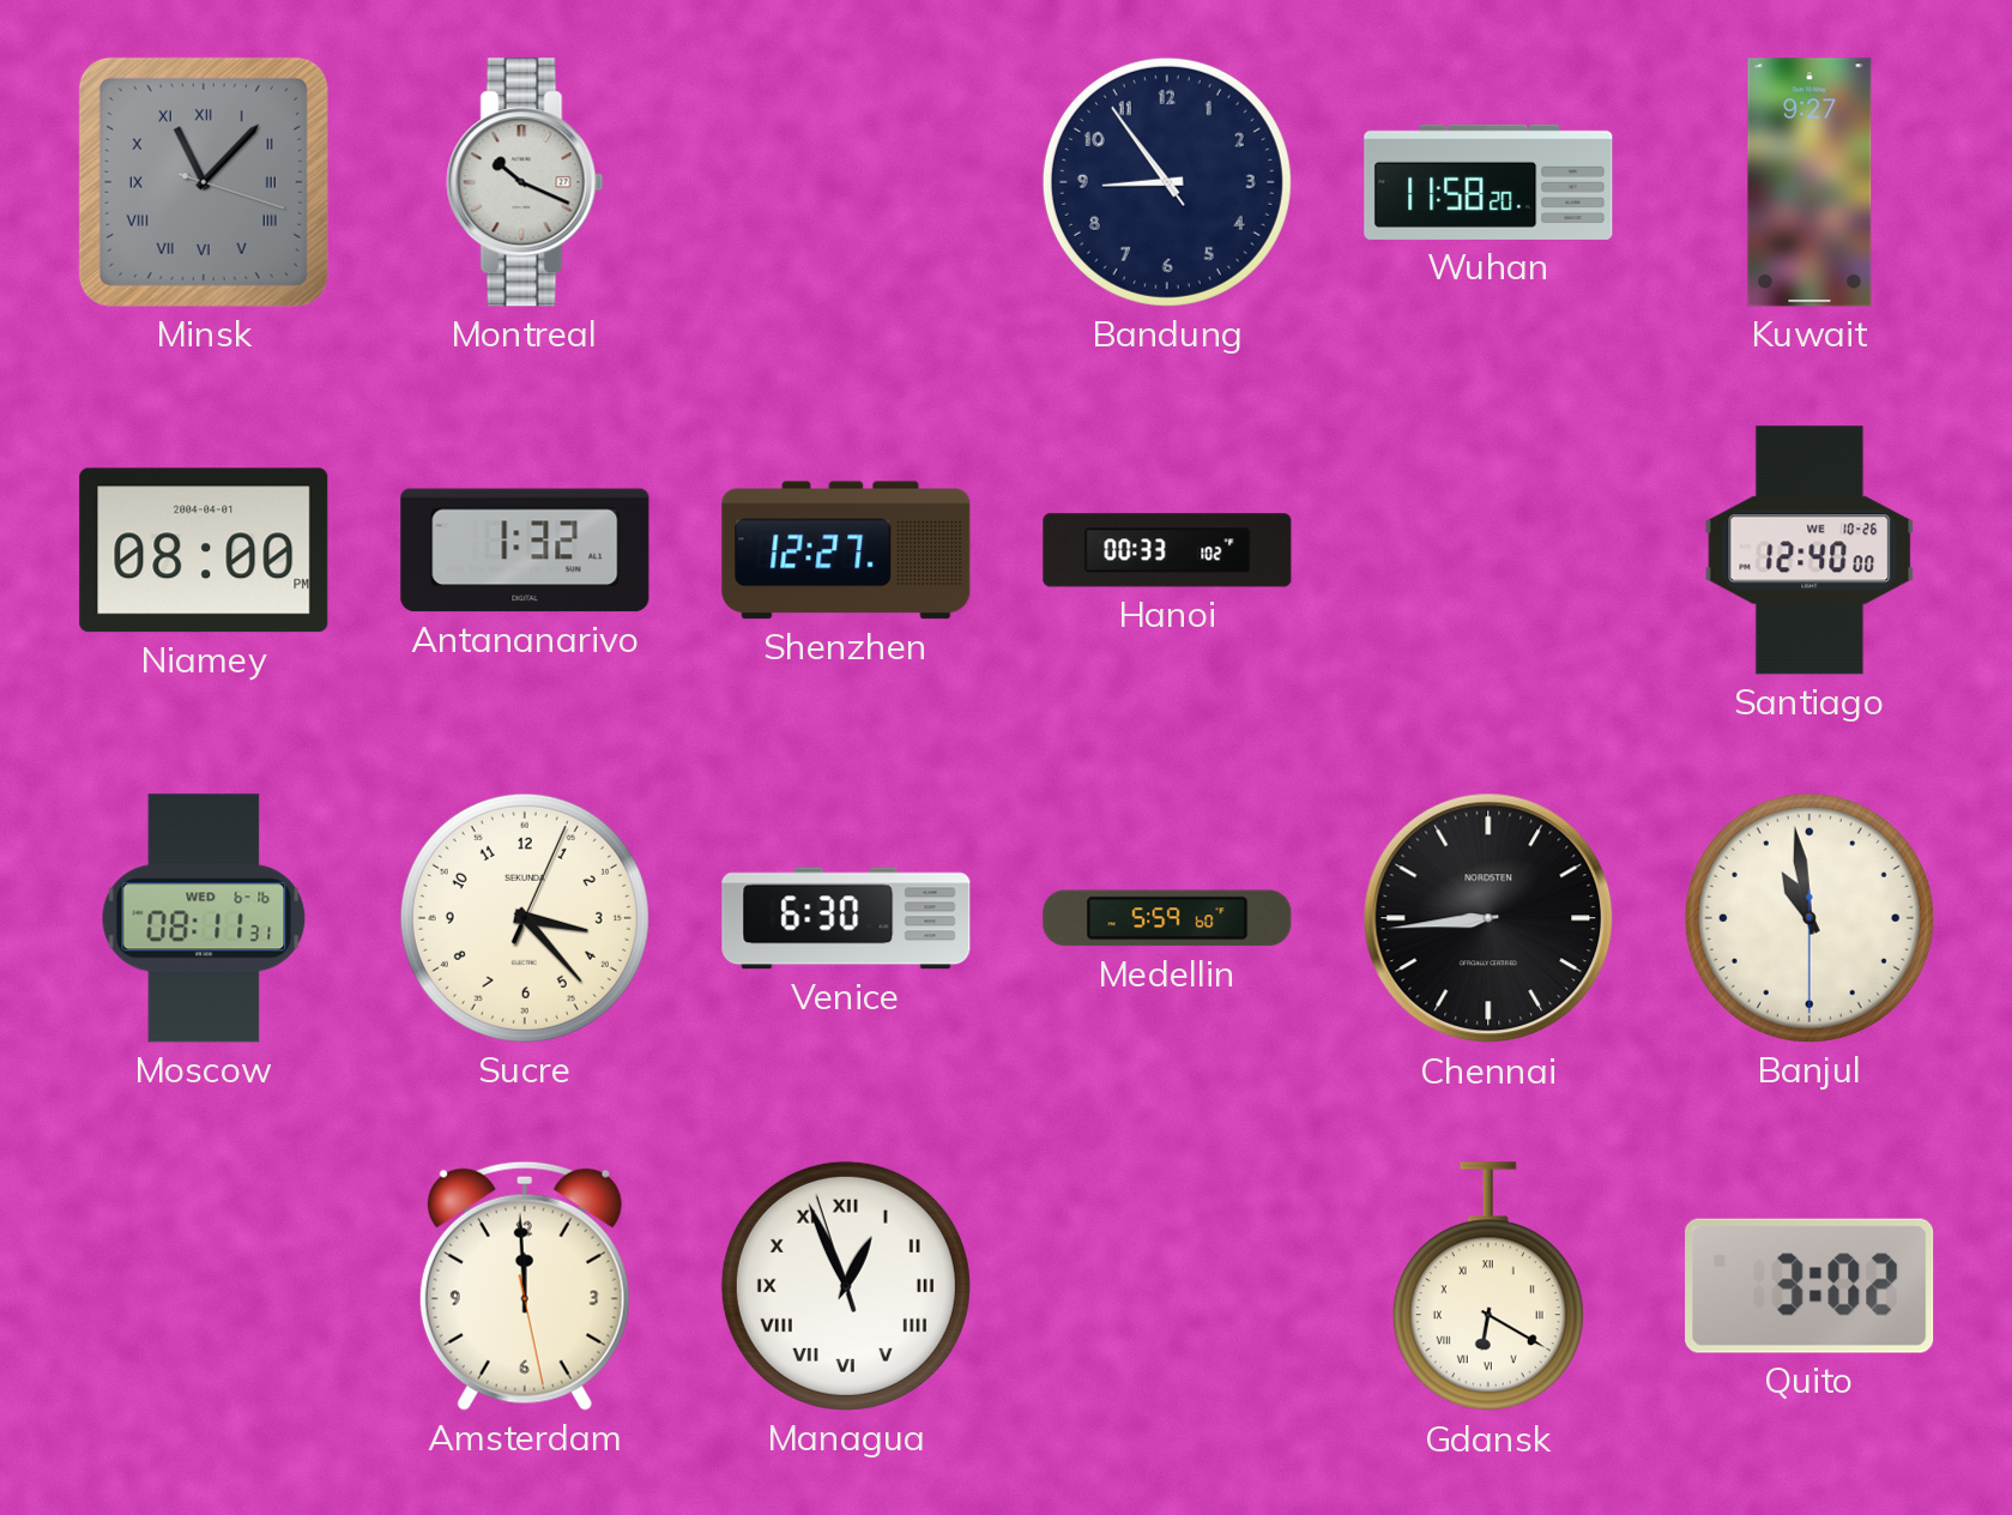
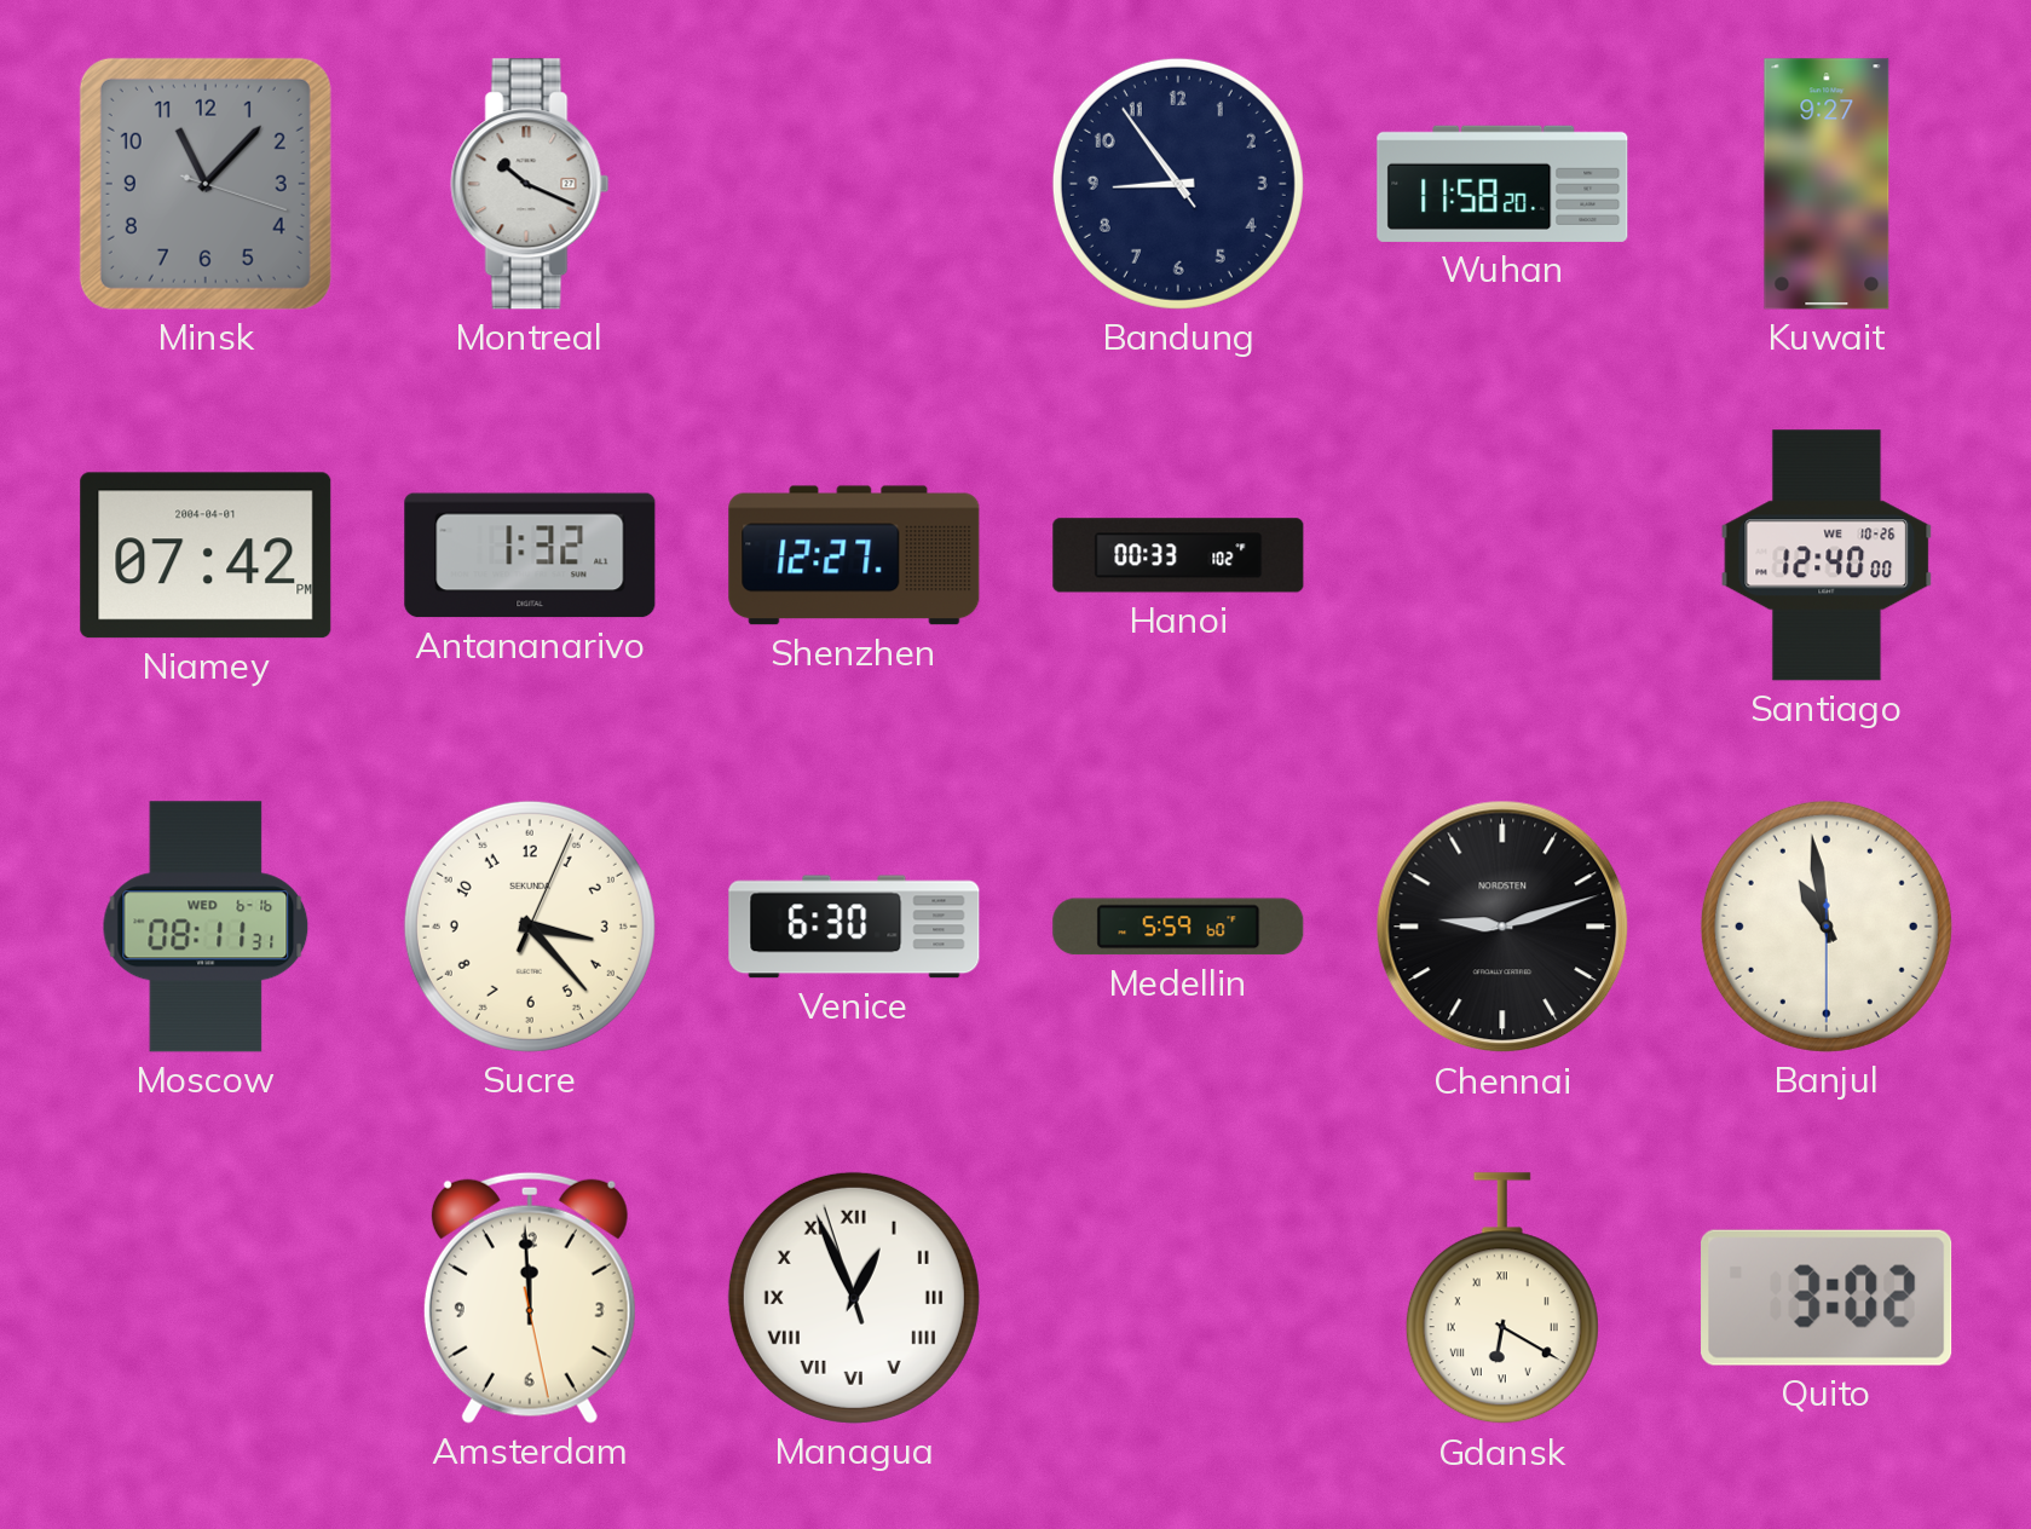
Minsk numerals: Roman -> Arabic
Niamey: 08:00 -> 07:42
Chennai: 8:44 -> 9:12
